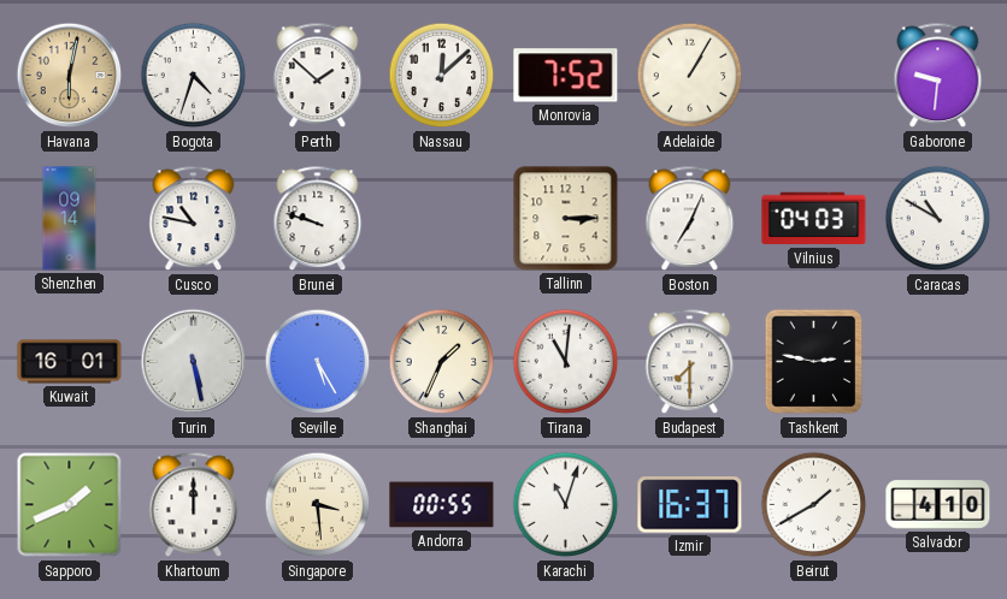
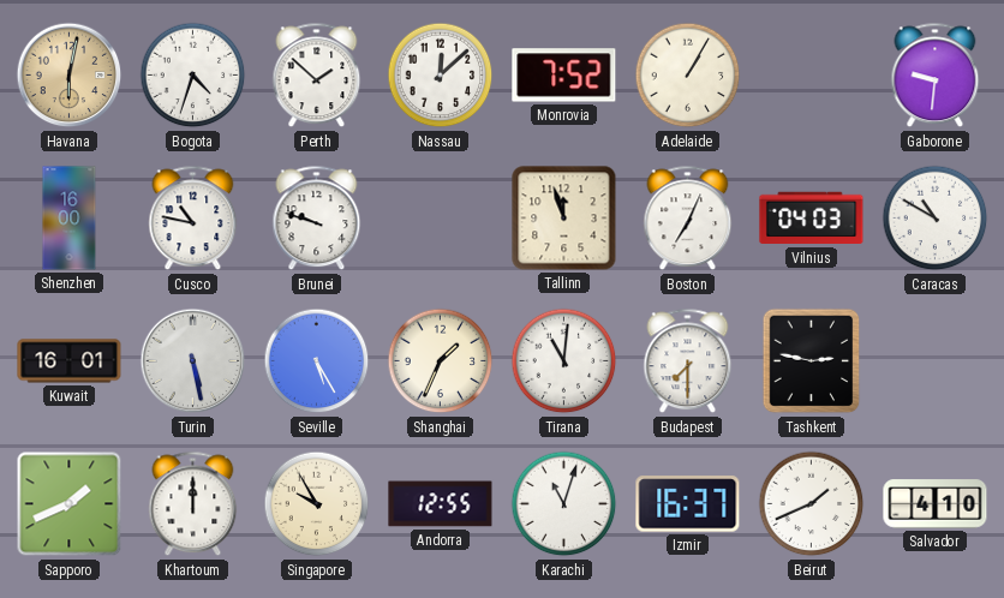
Shenzhen: 09:14 -> 16:00
Tallinn: 3:15 -> 11:57
Singapore: 3:29 -> 9:55
Andorra: 00:55 -> 12:55
Beirut: 1:40 -> 1:41
